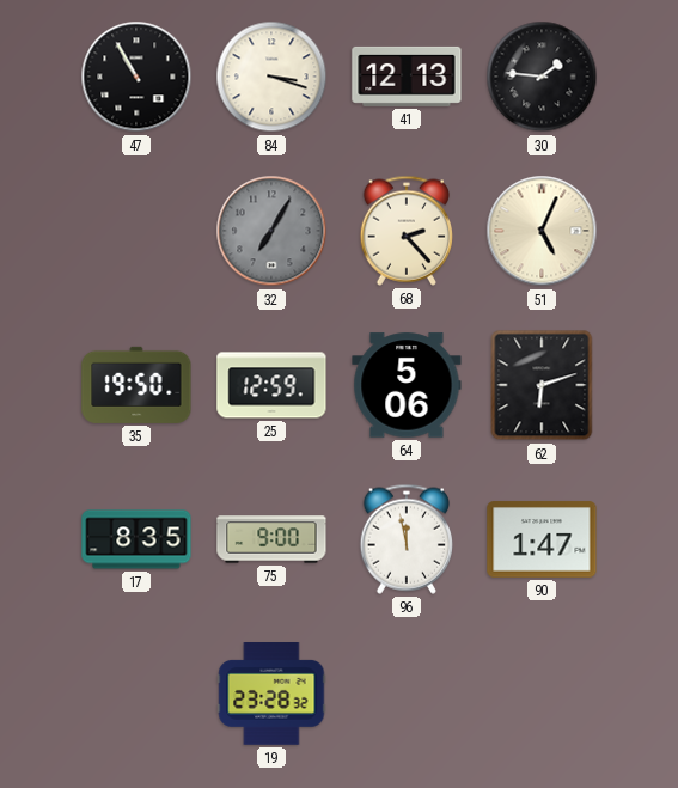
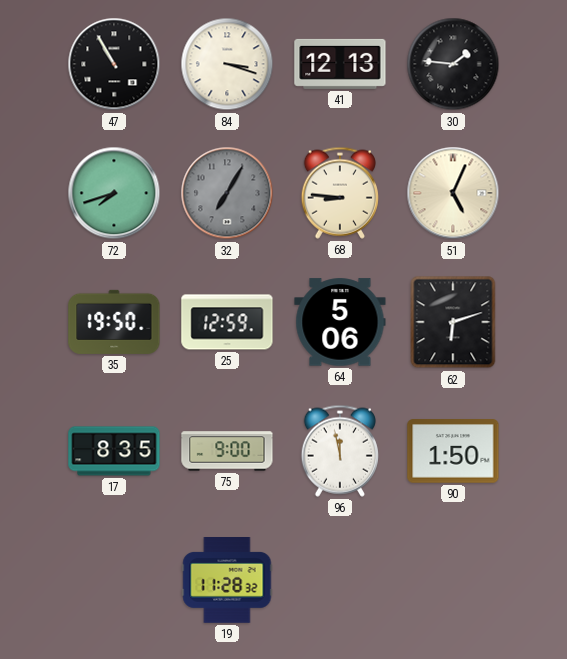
72: none -> 7:42
68: 2:23 -> 8:46
90: 1:47 -> 1:50
19: 23:28 -> 11:28
